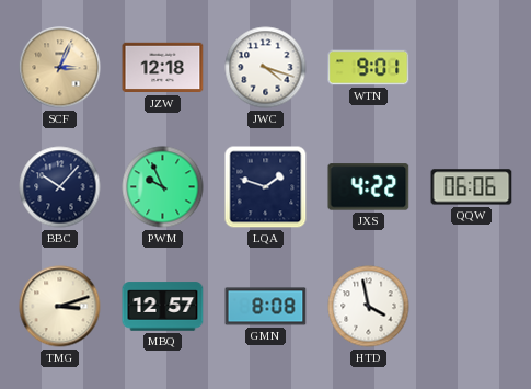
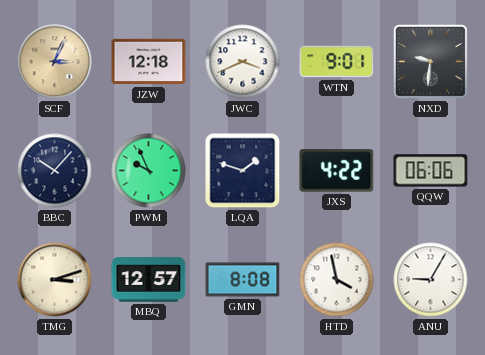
JWC: 4:18 -> 3:41
NXD: none -> 9:31
ANU: none -> 9:05
